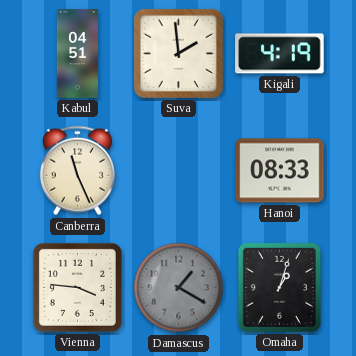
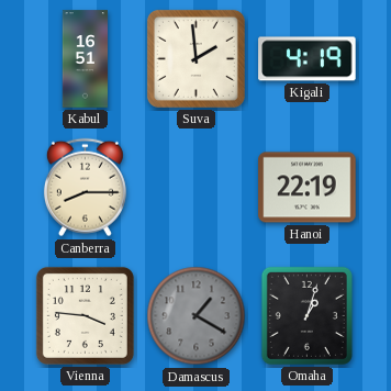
Kabul: 04:51 -> 16:51
Canberra: 11:26 -> 8:15
Hanoi: 08:33 -> 22:19
